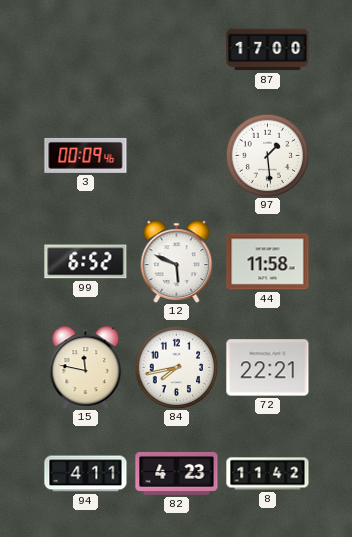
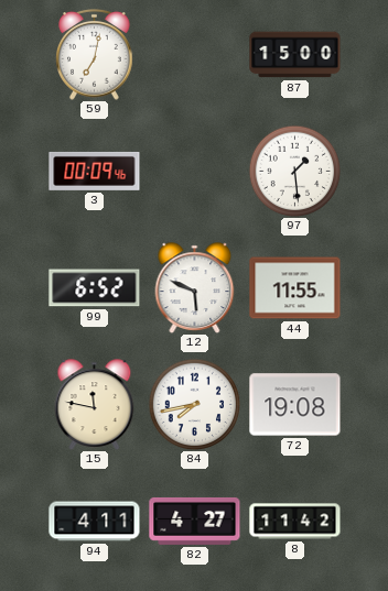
59: none -> 7:02
87: 17:00 -> 15:00
44: 11:58 -> 11:55
72: 22:21 -> 19:08
82: 4:23 -> 4:27
